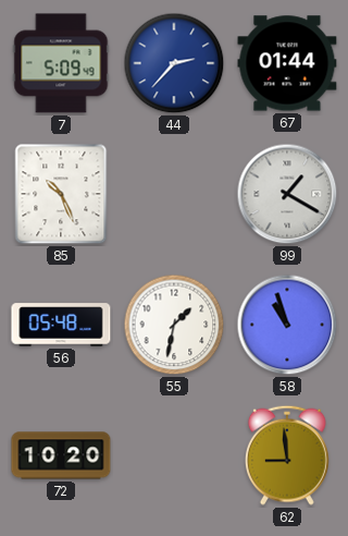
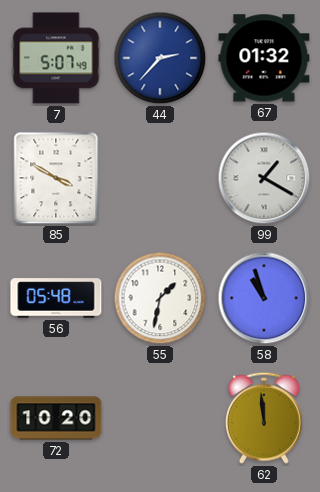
7: 5:09 -> 5:07
67: 01:44 -> 01:32
85: 10:26 -> 3:50
62: 8:59 -> 11:59
